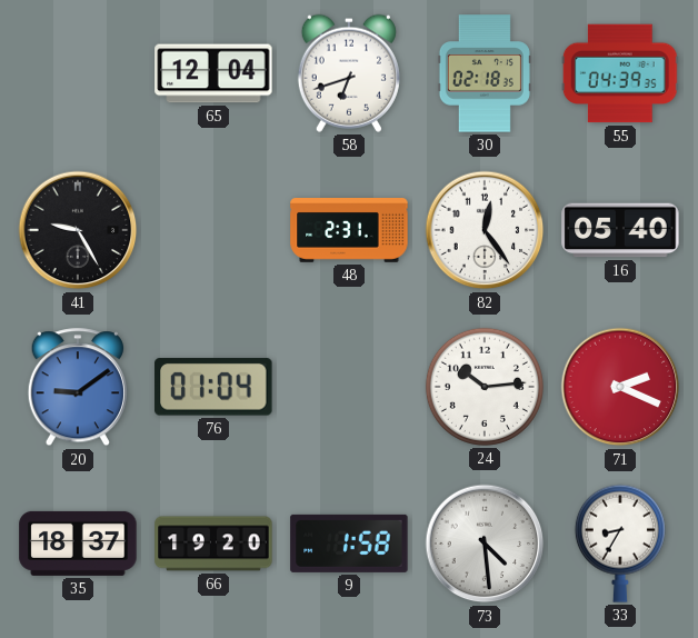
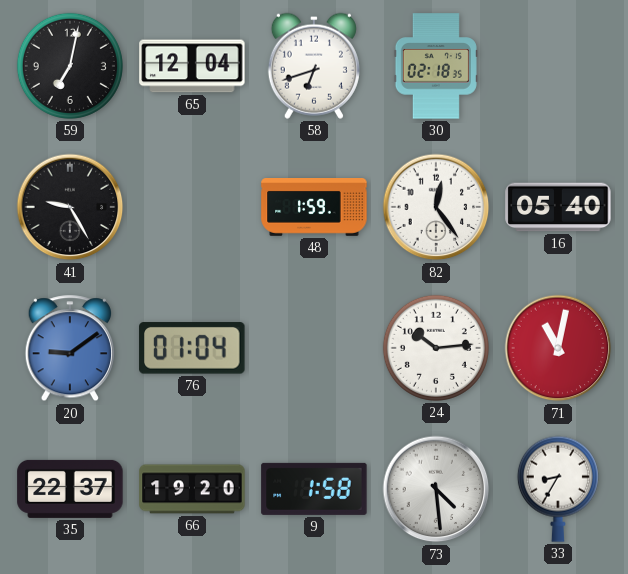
59: none -> 7:02
55: 04:39 -> none
48: 2:31 -> 1:59
71: 2:19 -> 11:02
35: 18:37 -> 22:37
